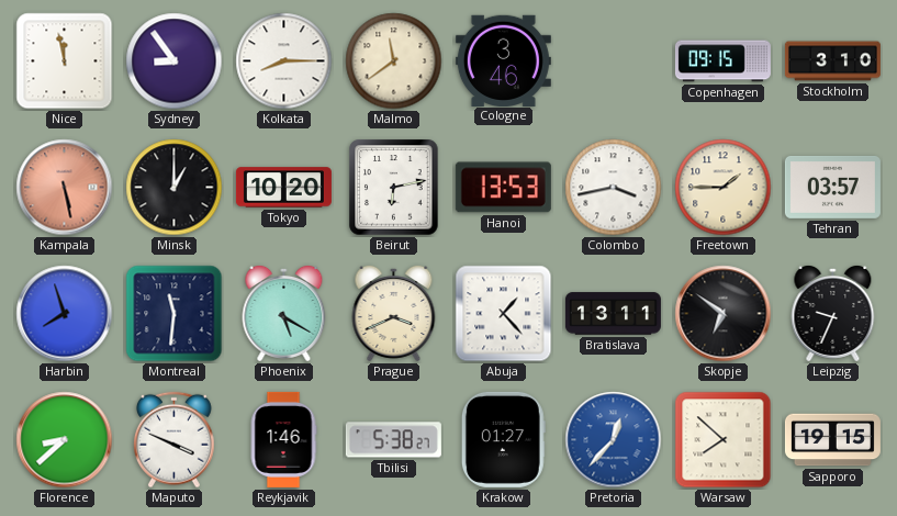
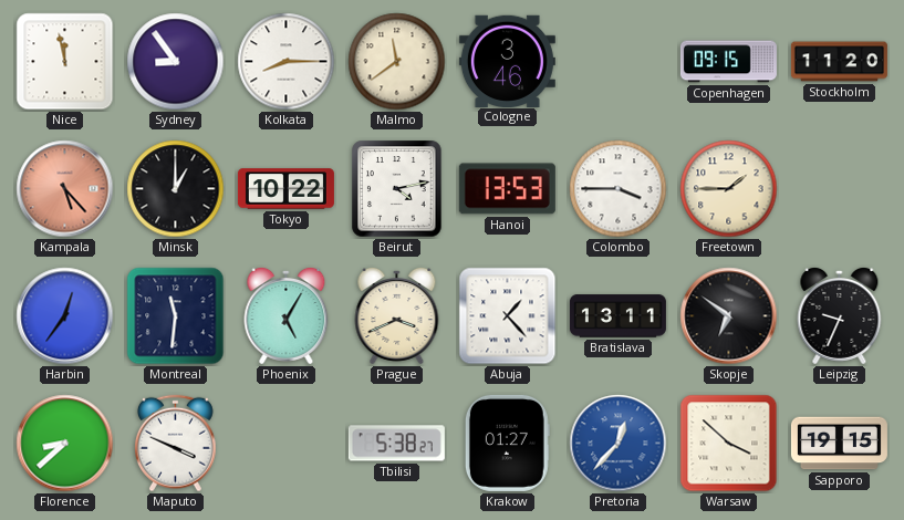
Stockholm: 3:10 -> 11:20
Kampala: 5:28 -> 5:23
Tokyo: 10:20 -> 10:22
Beirut: 6:13 -> 4:13
Colombo: 3:43 -> 3:45
Tehran: 03:57 -> none
Harbin: 7:57 -> 12:36
Phoenix: 5:20 -> 5:05
Reykjavik: 1:46 -> none
Warsaw: 7:52 -> 3:52
